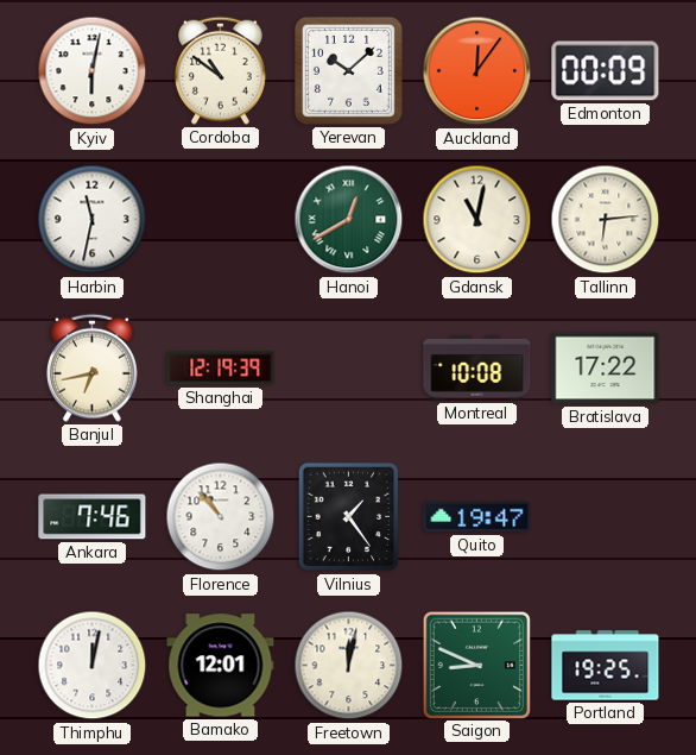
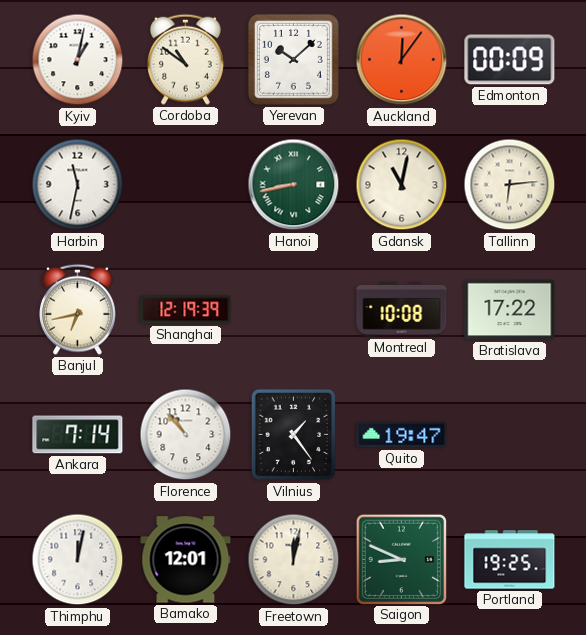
Kyiv: 6:02 -> 1:02
Hanoi: 12:40 -> 8:43
Ankara: 7:46 -> 7:14
